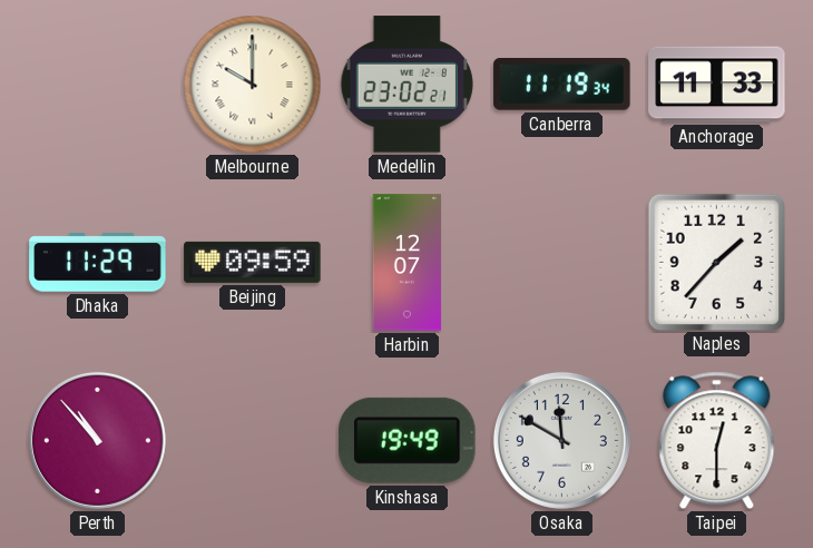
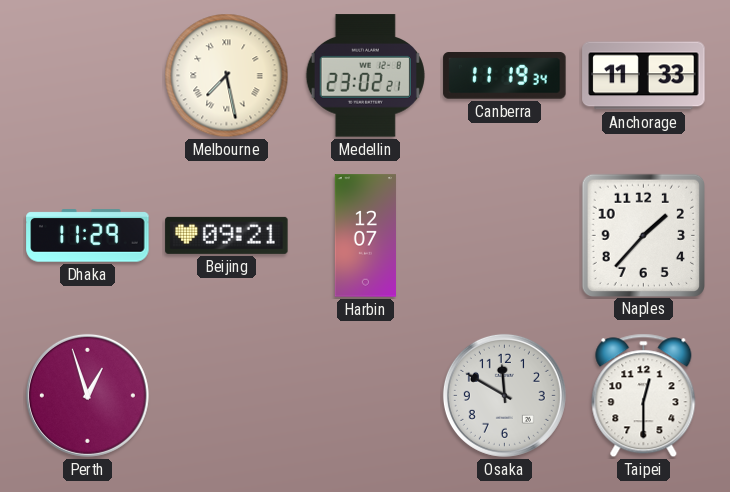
Melbourne: 10:00 -> 7:28
Beijing: 09:59 -> 09:21
Perth: 10:53 -> 12:57
Kinshasa: 19:49 -> none
